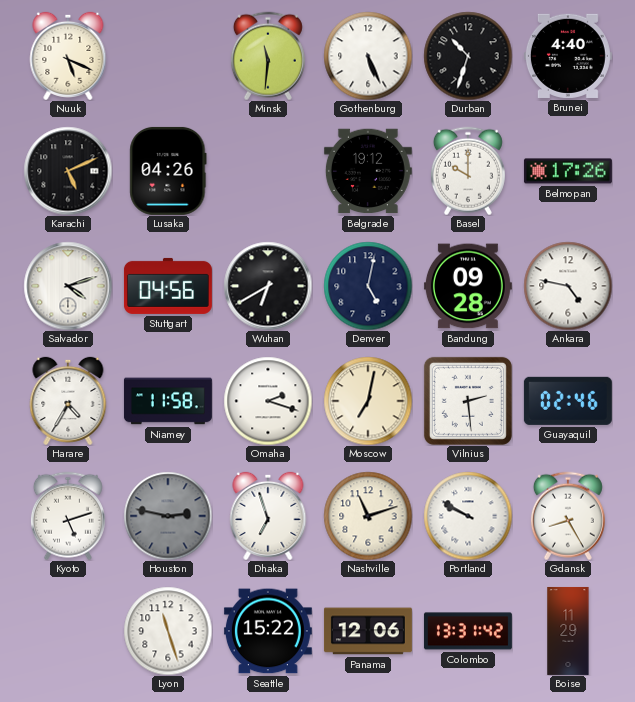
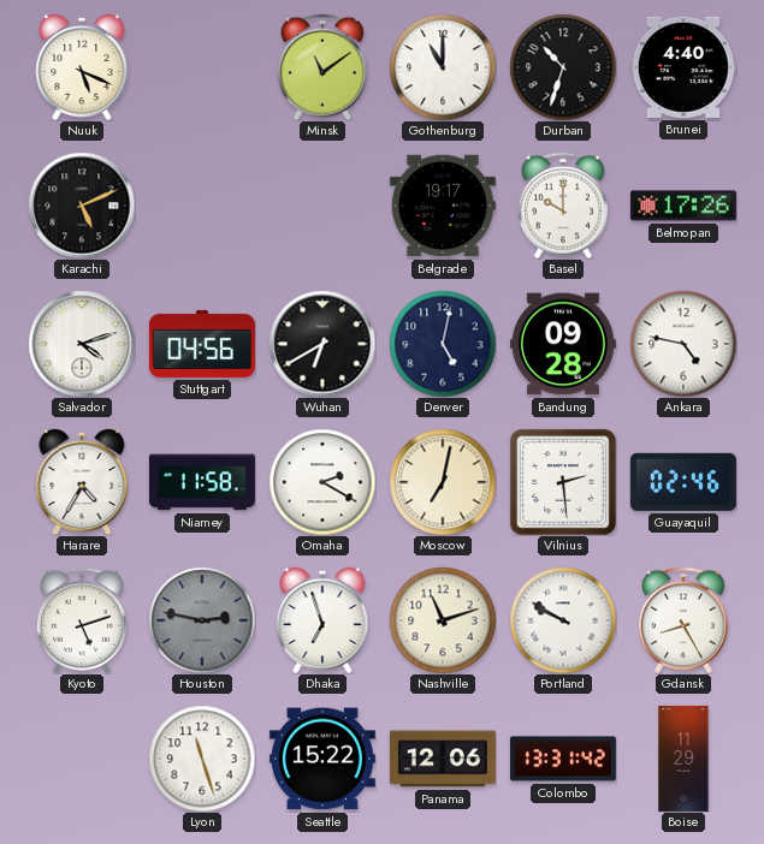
Minsk: 11:31 -> 11:09
Gothenburg: 5:26 -> 11:00
Lusaka: 04:26 -> none
Belgrade: 19:12 -> 19:17
Omaha: 2:18 -> 2:20
